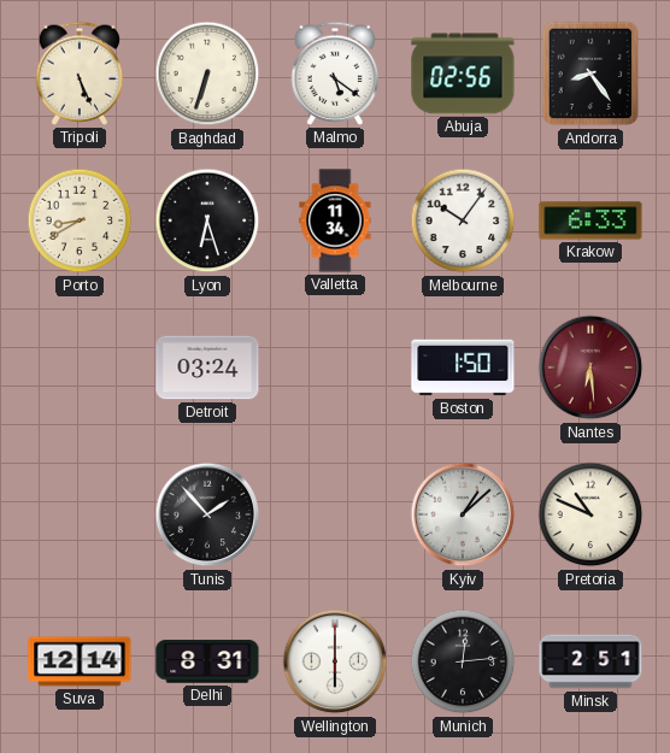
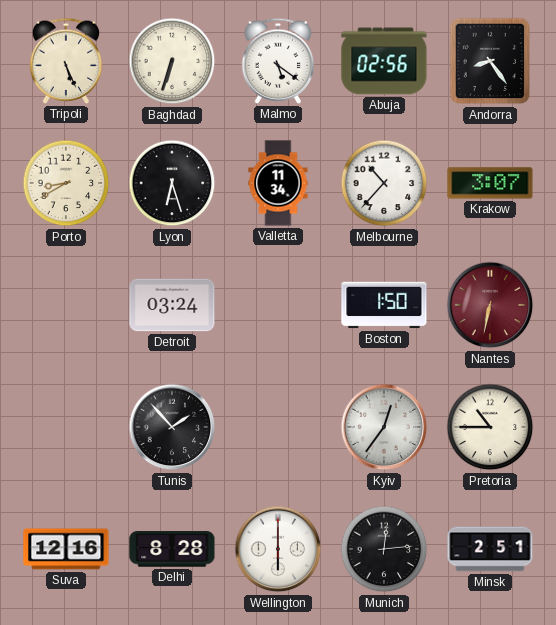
Melbourne: 10:06 -> 10:37
Krakow: 6:33 -> 3:07
Nantes: 6:29 -> 6:32
Kyiv: 1:08 -> 12:36
Pretoria: 10:49 -> 10:45
Suva: 12:14 -> 12:16
Delhi: 8:31 -> 8:28
